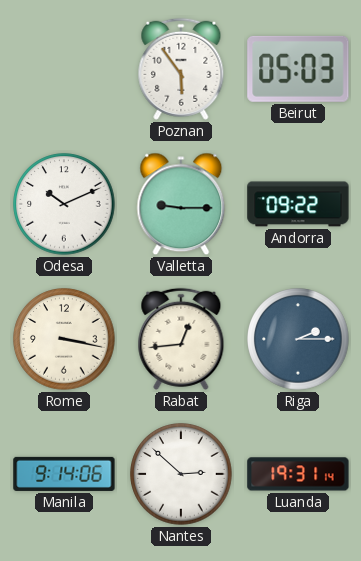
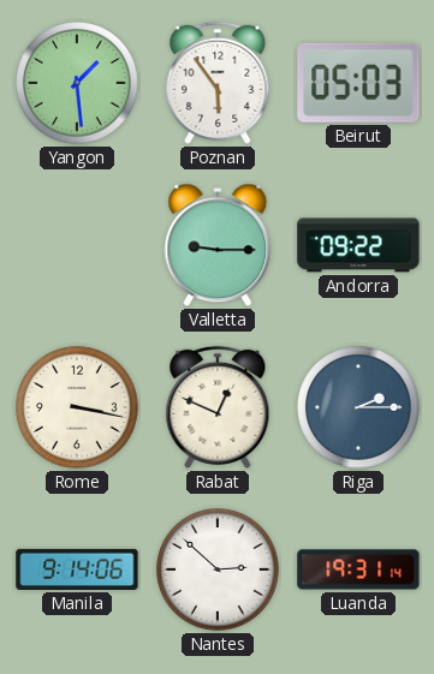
Yangon: none -> 1:29
Odesa: 10:11 -> none
Rabat: 12:44 -> 12:49
